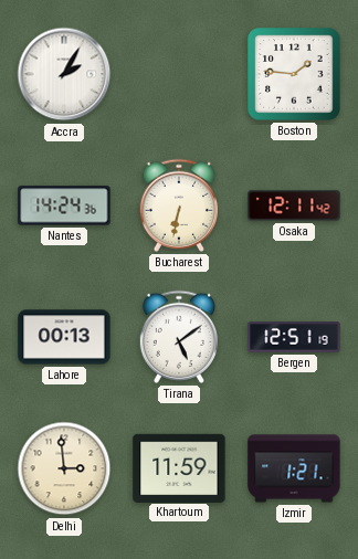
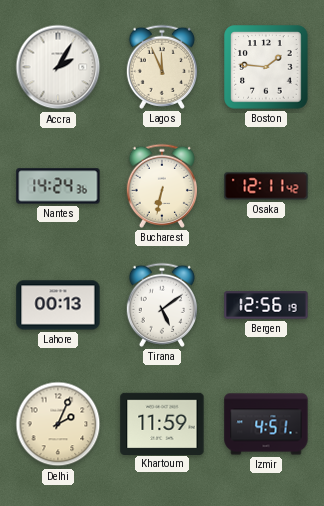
Lagos: none -> 11:56
Bergen: 12:51 -> 12:56
Delhi: 2:59 -> 2:04
Izmir: 1:21 -> 4:51
